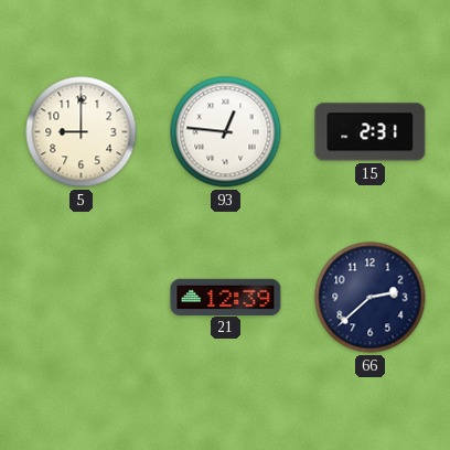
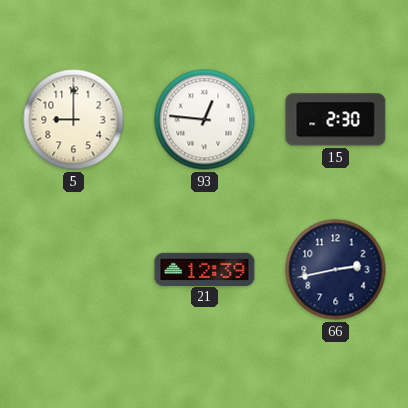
15: 2:31 -> 2:30
66: 2:38 -> 2:43
